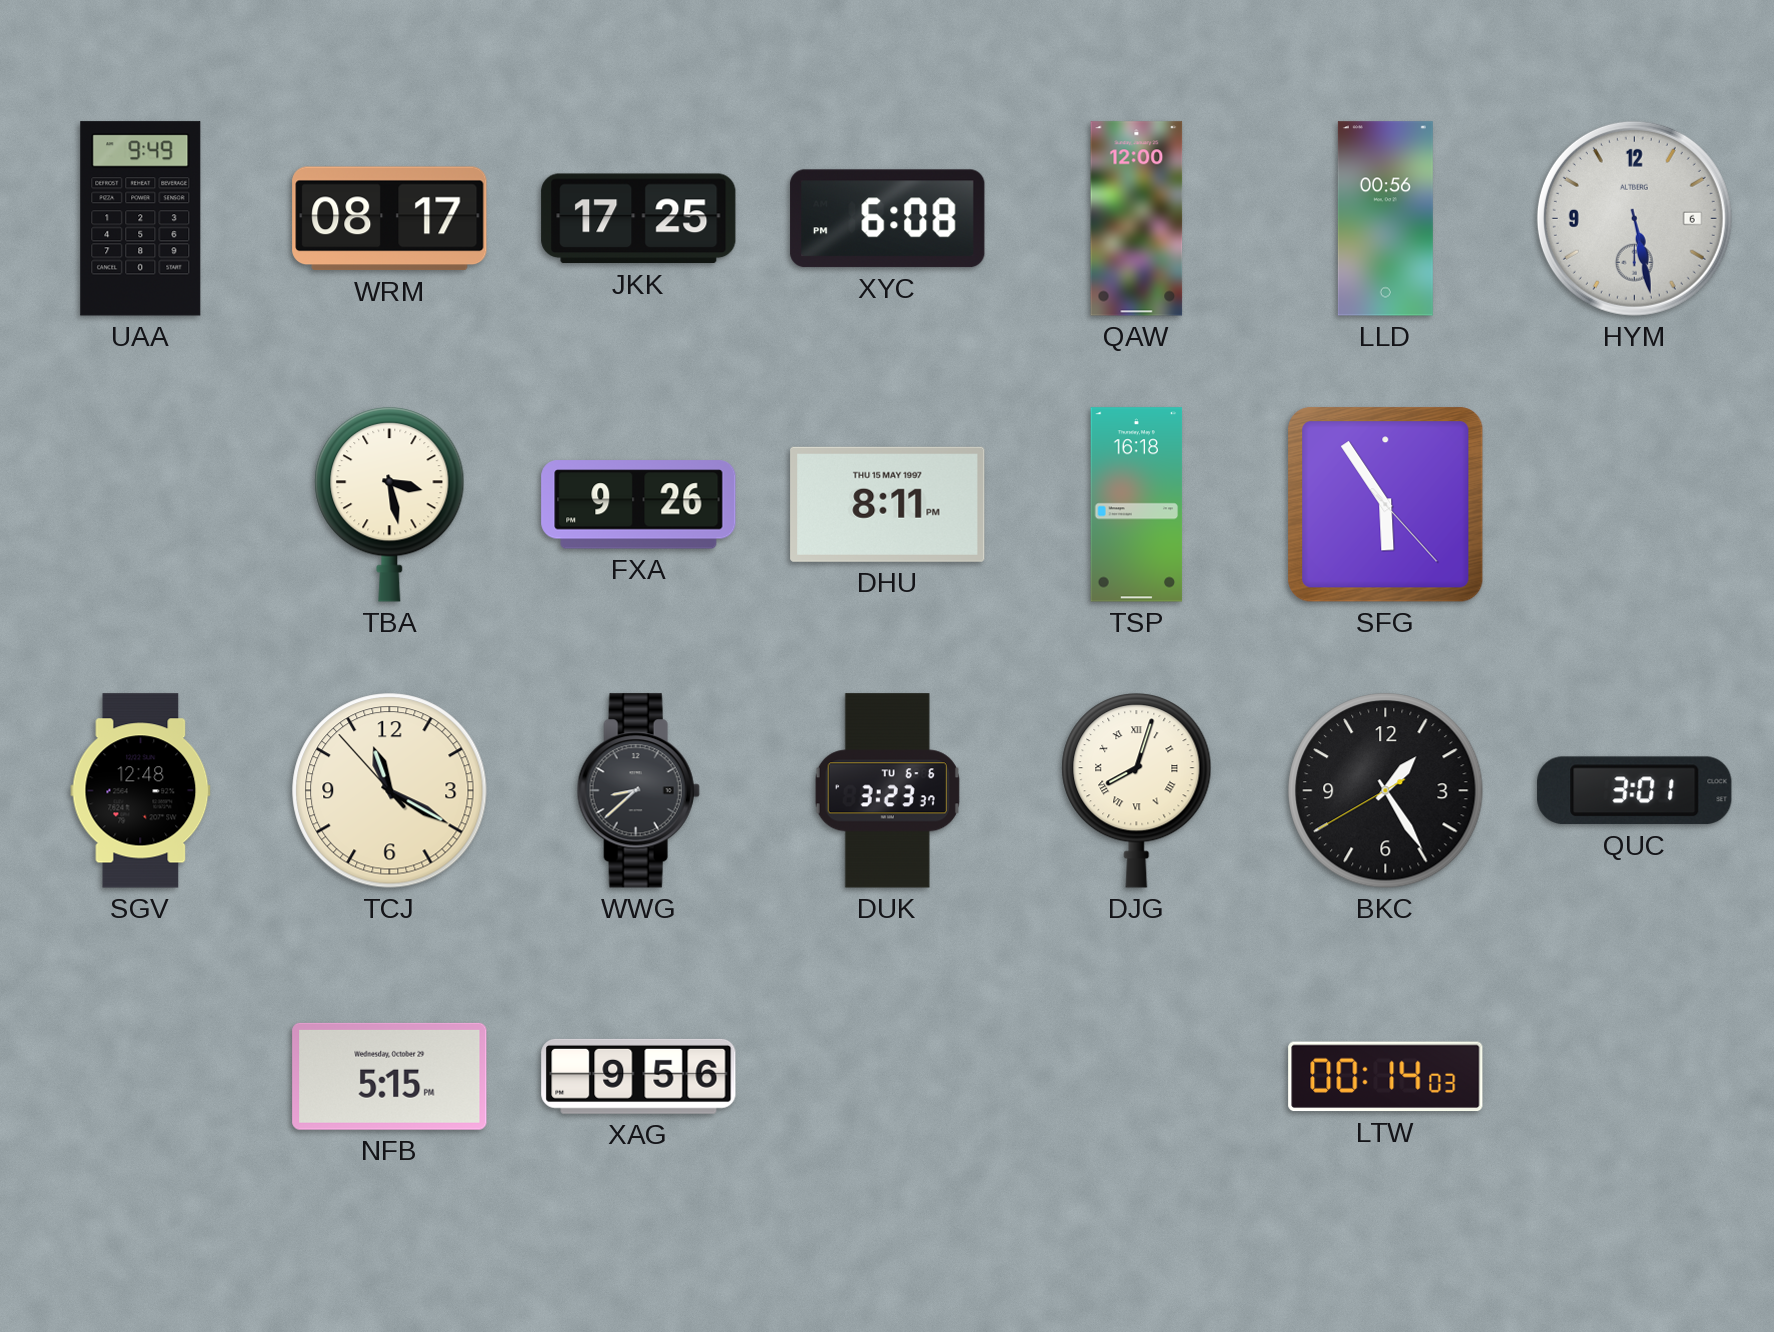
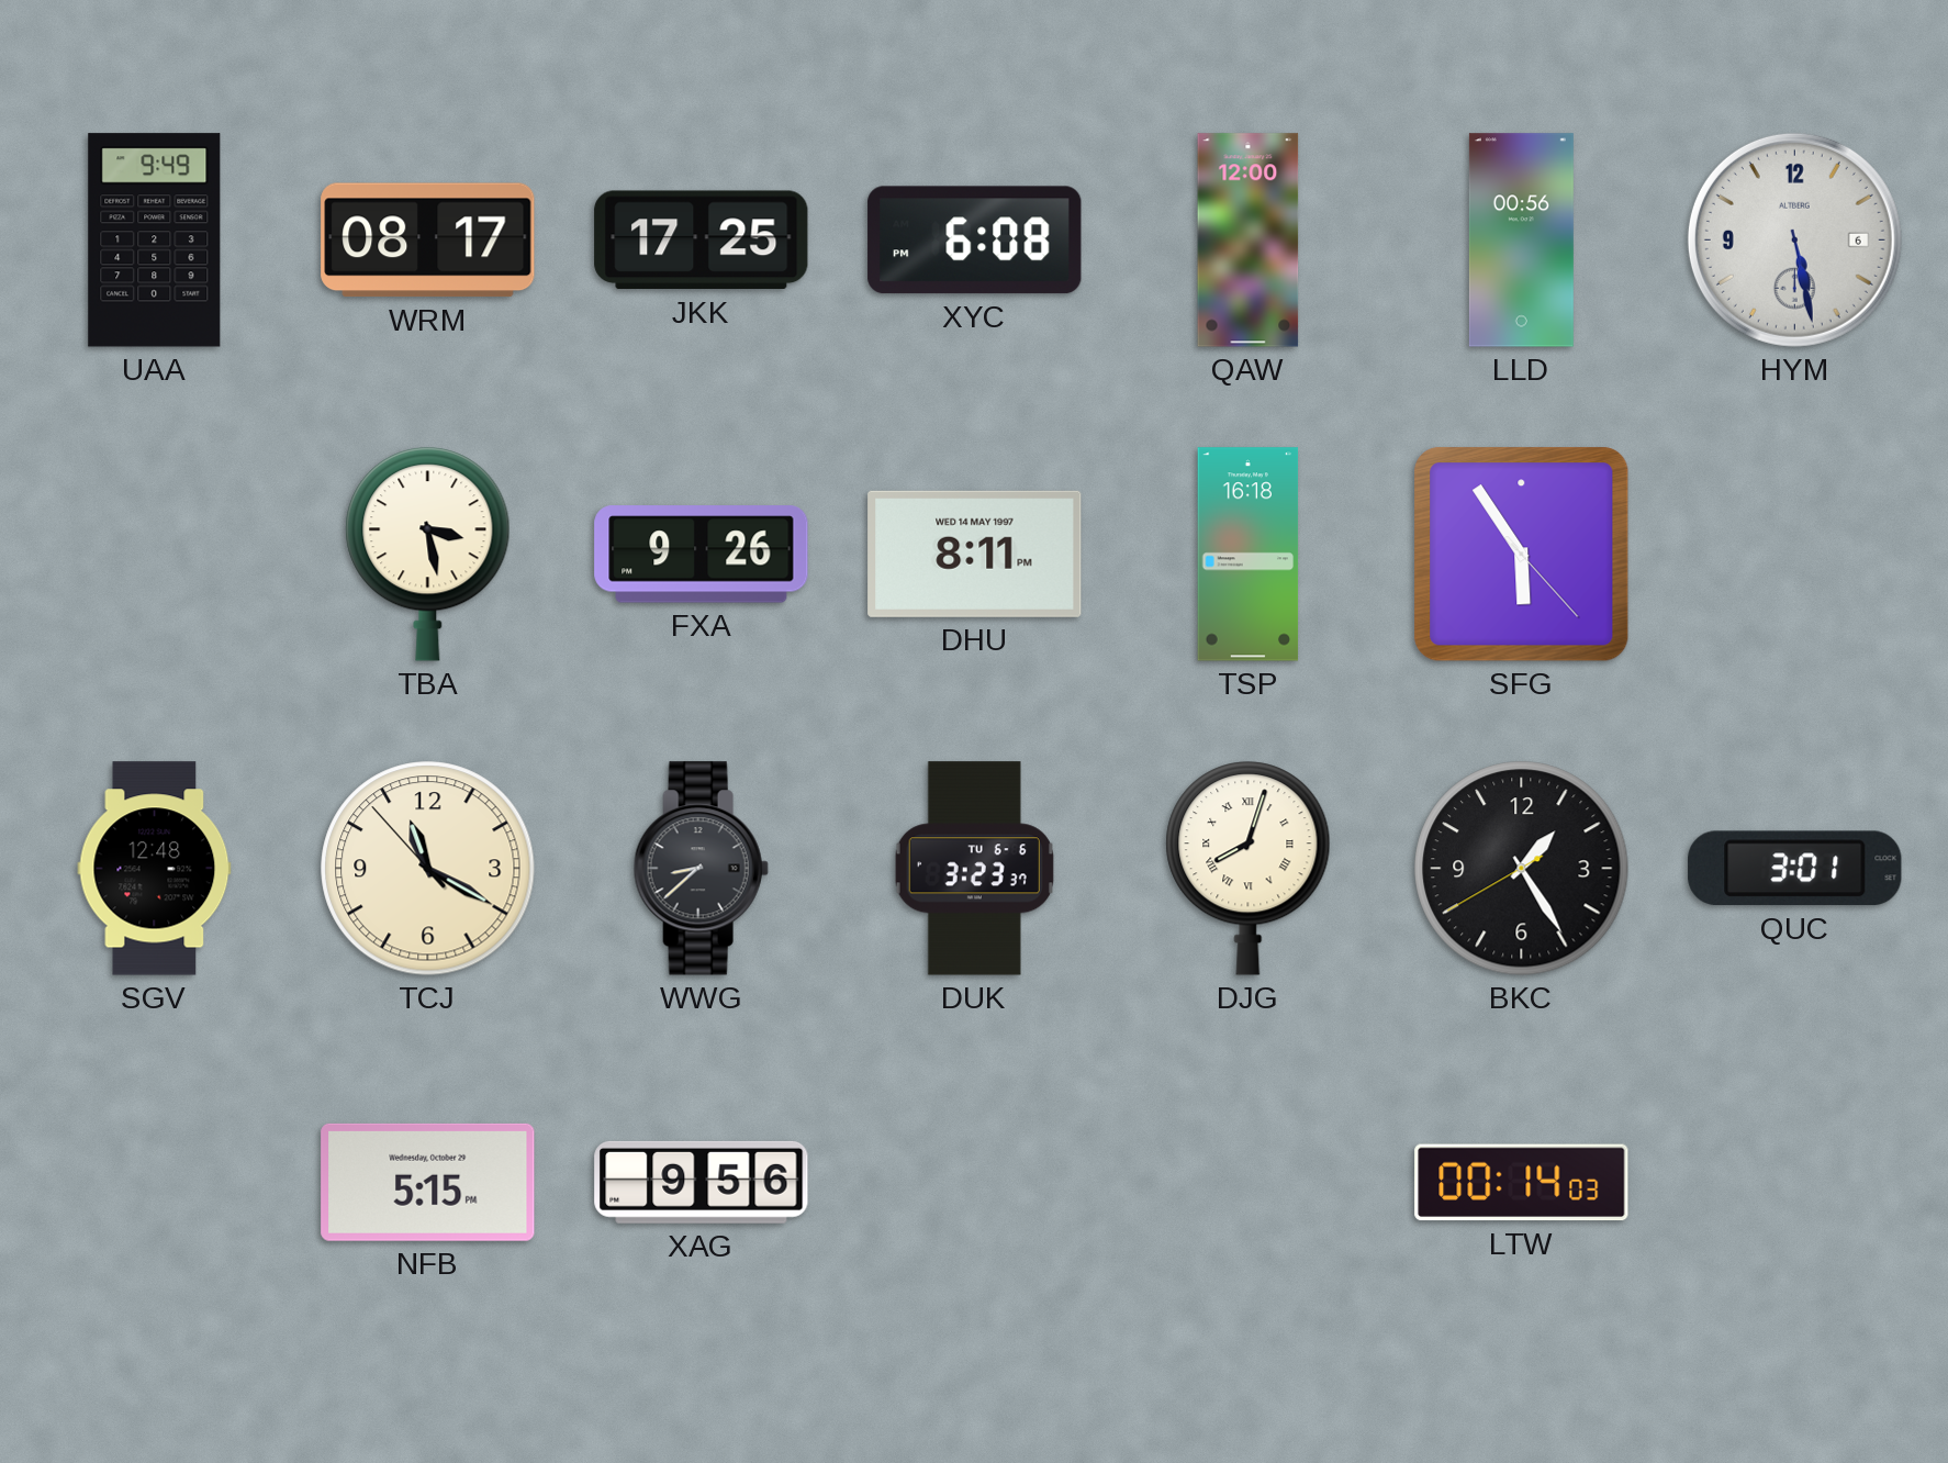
DHU date: THU 15 MAY 1997 -> WED 14 MAY 1997
